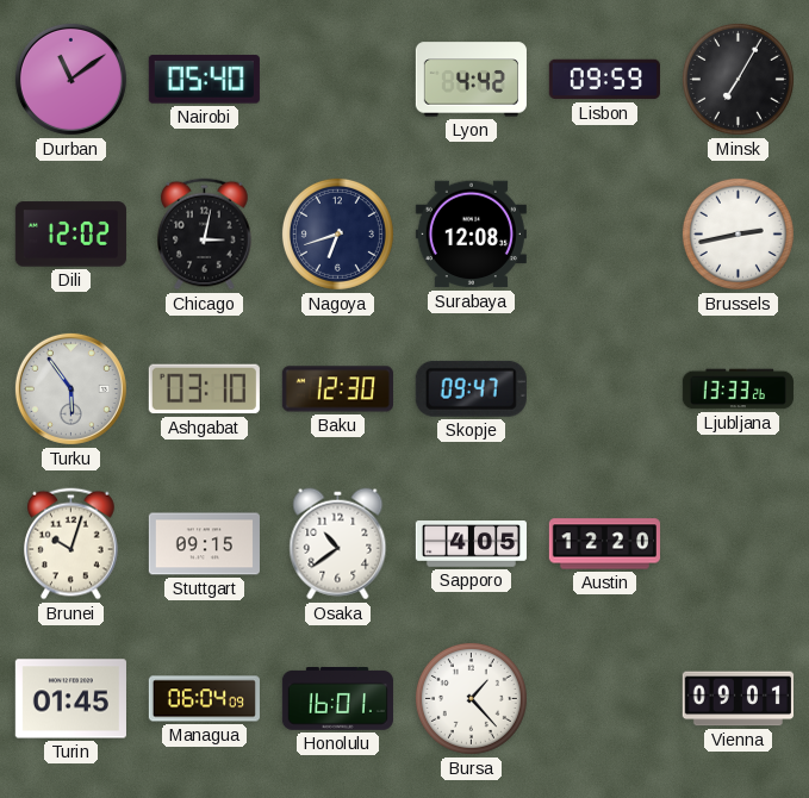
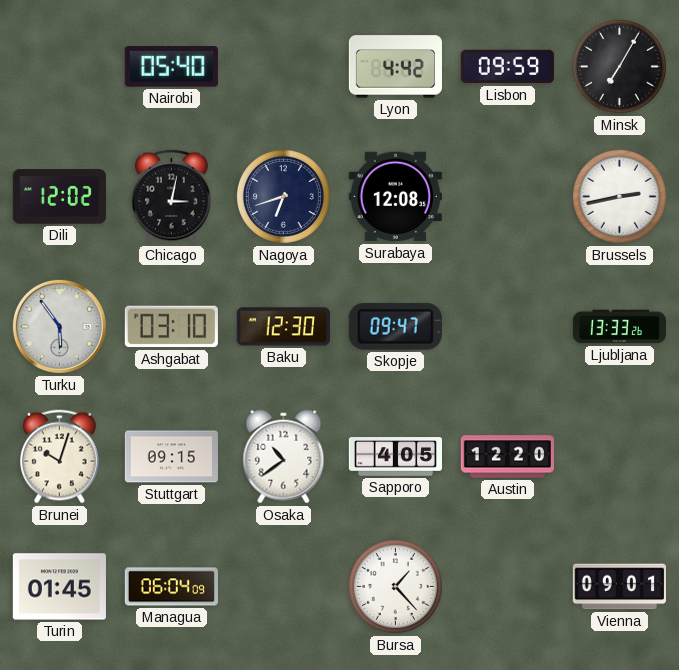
Durban: 11:09 -> none
Honolulu: 16:01 -> none
